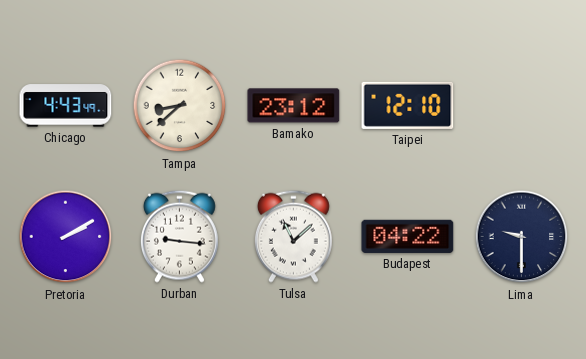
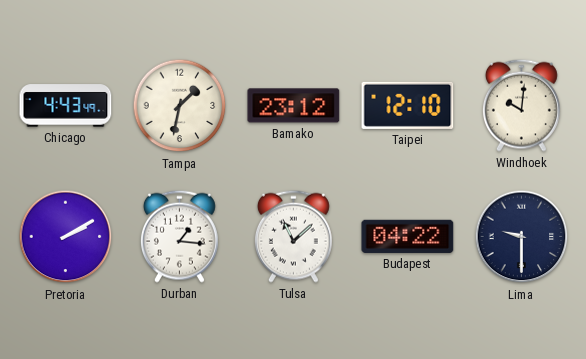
Tampa: 8:38 -> 1:32
Windhoek: none -> 10:01
Durban: 9:16 -> 1:16
